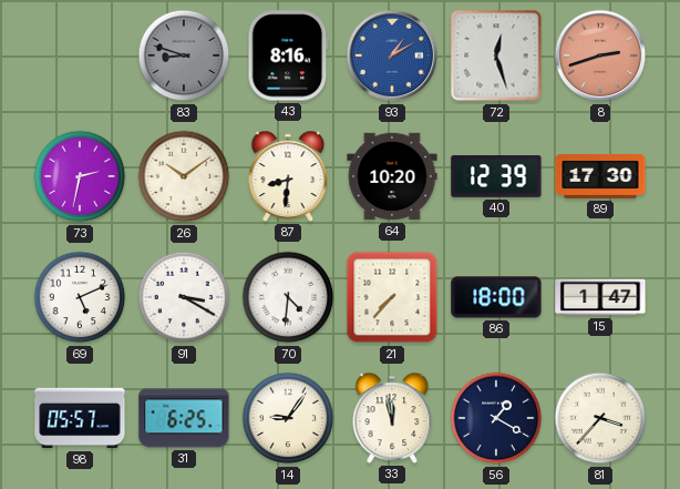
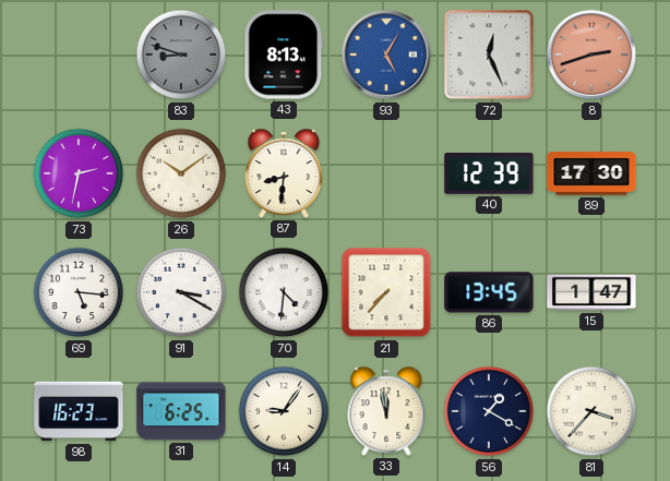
43: 8:16 -> 8:13
93: 1:10 -> 5:05
72: 12:27 -> 12:26
64: 10:20 -> none
69: 5:11 -> 5:16
86: 18:00 -> 13:45
98: 05:57 -> 16:23
